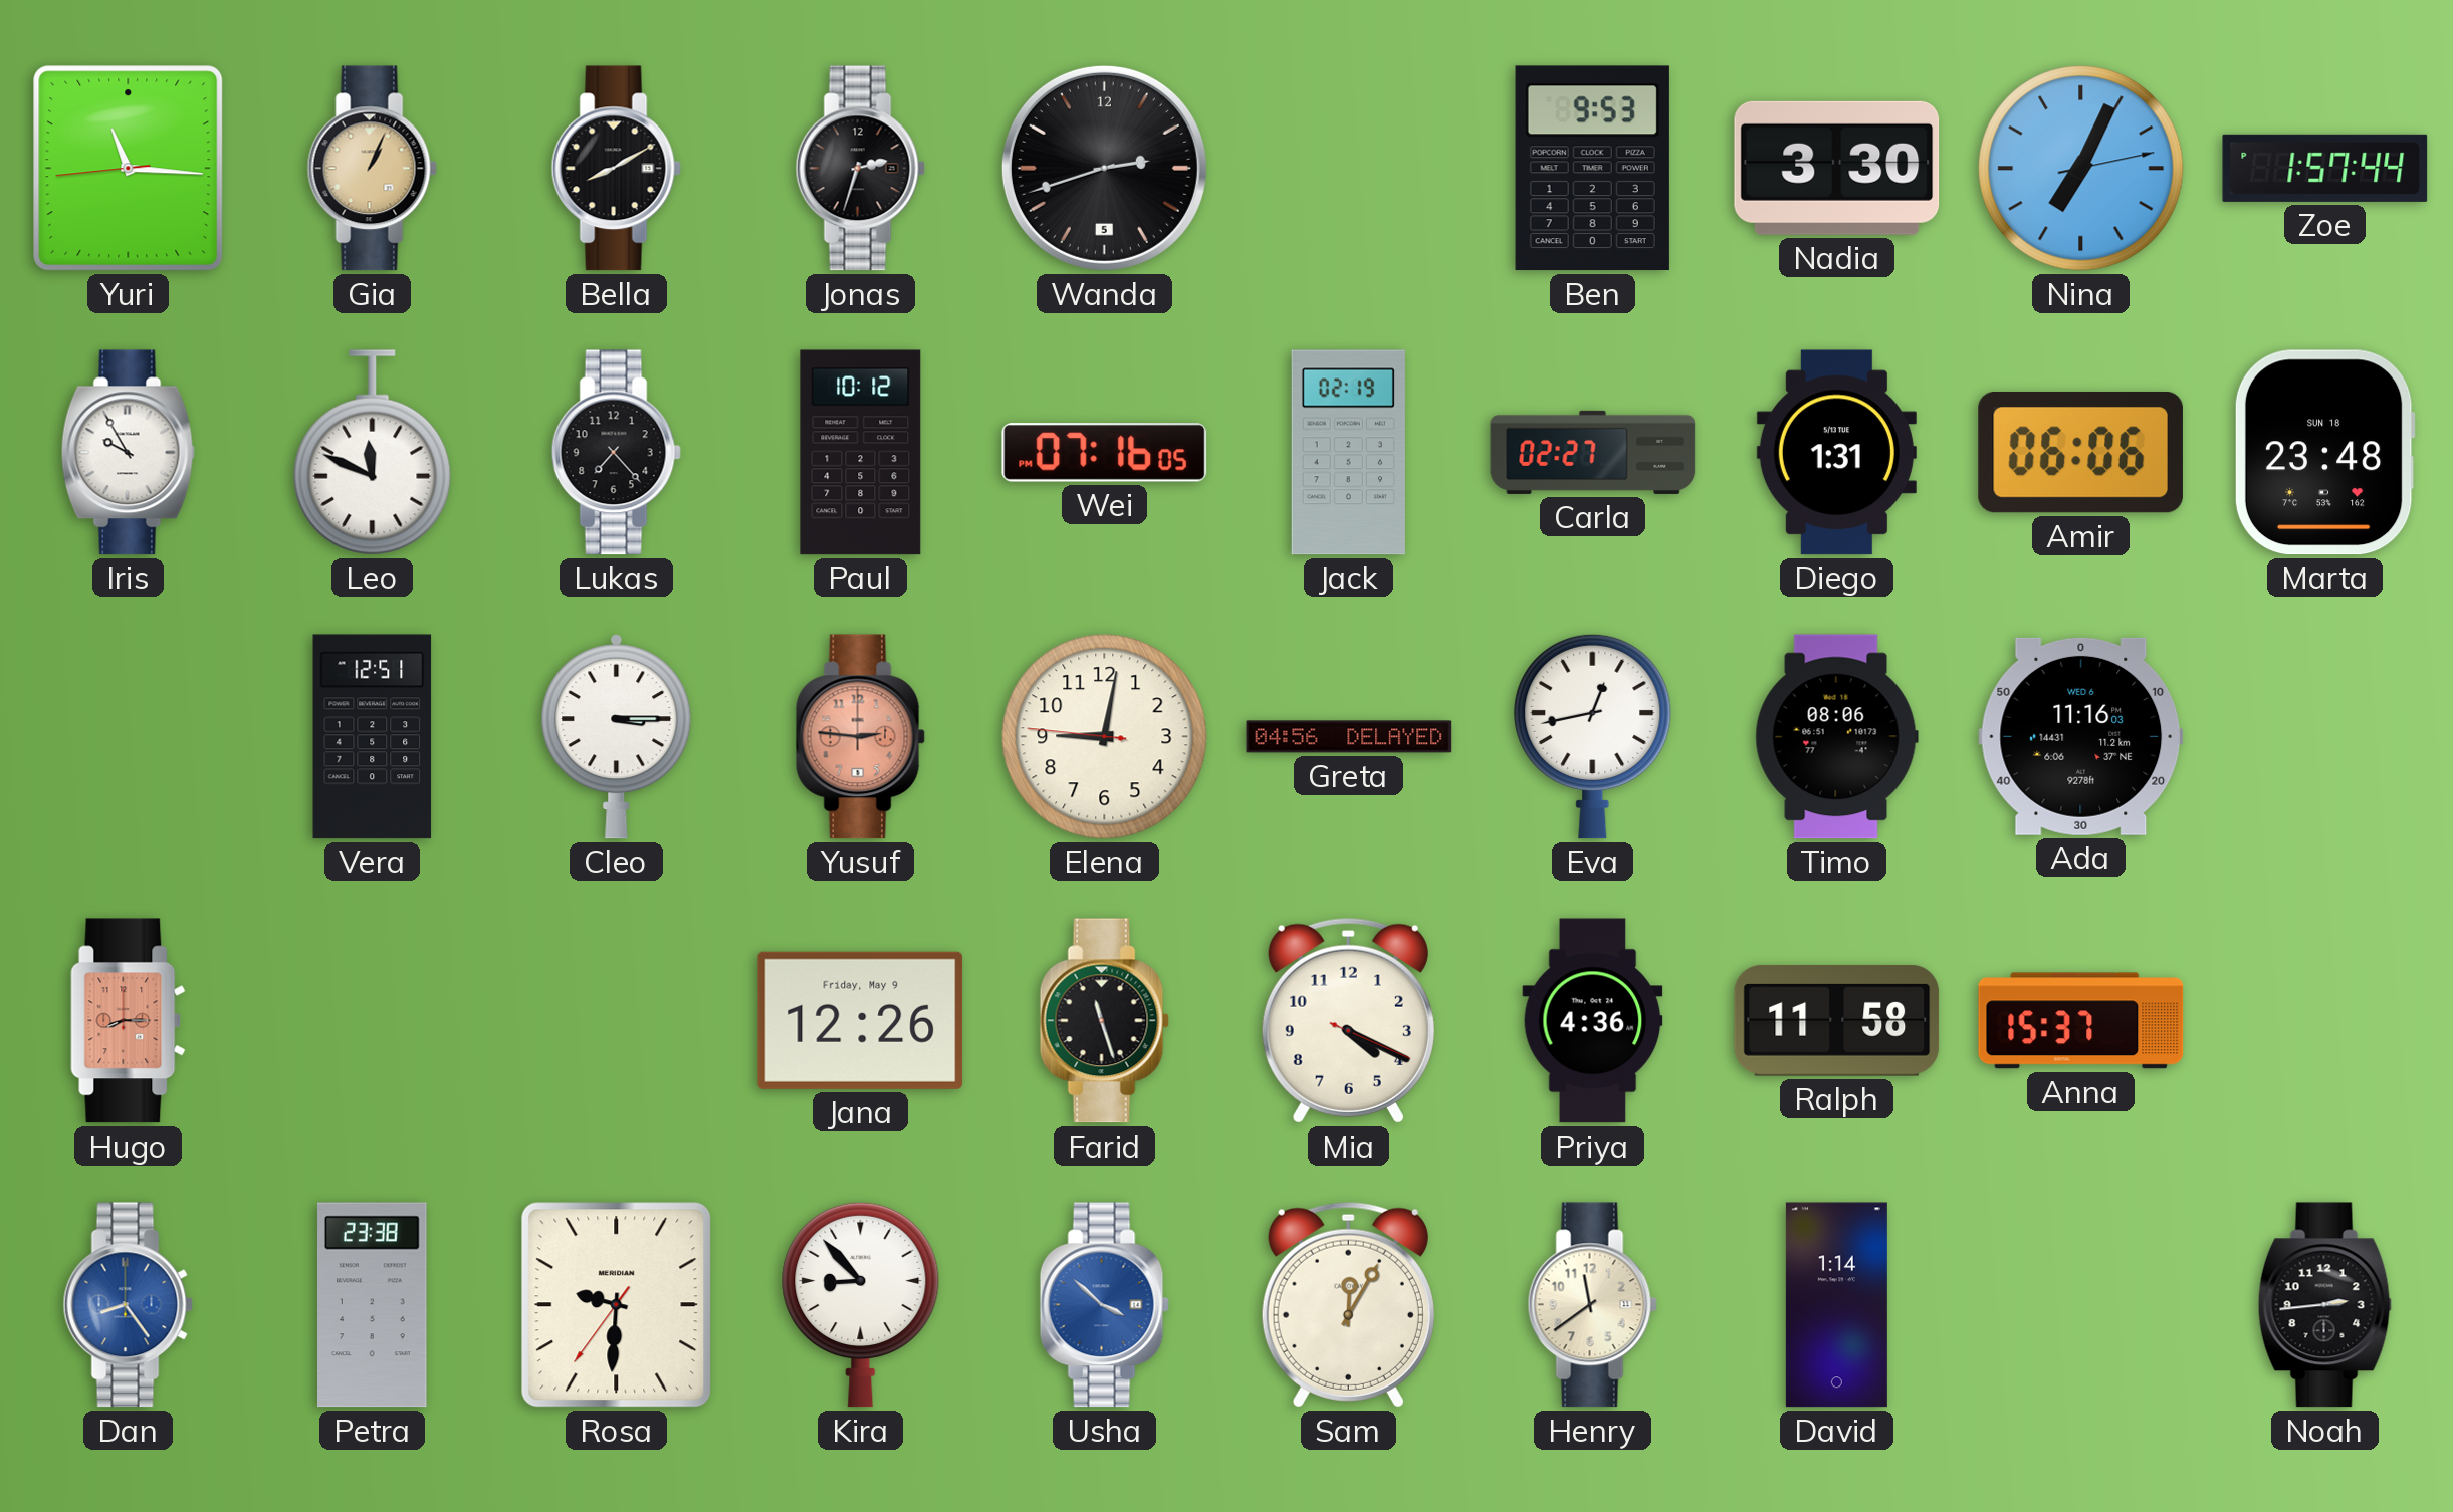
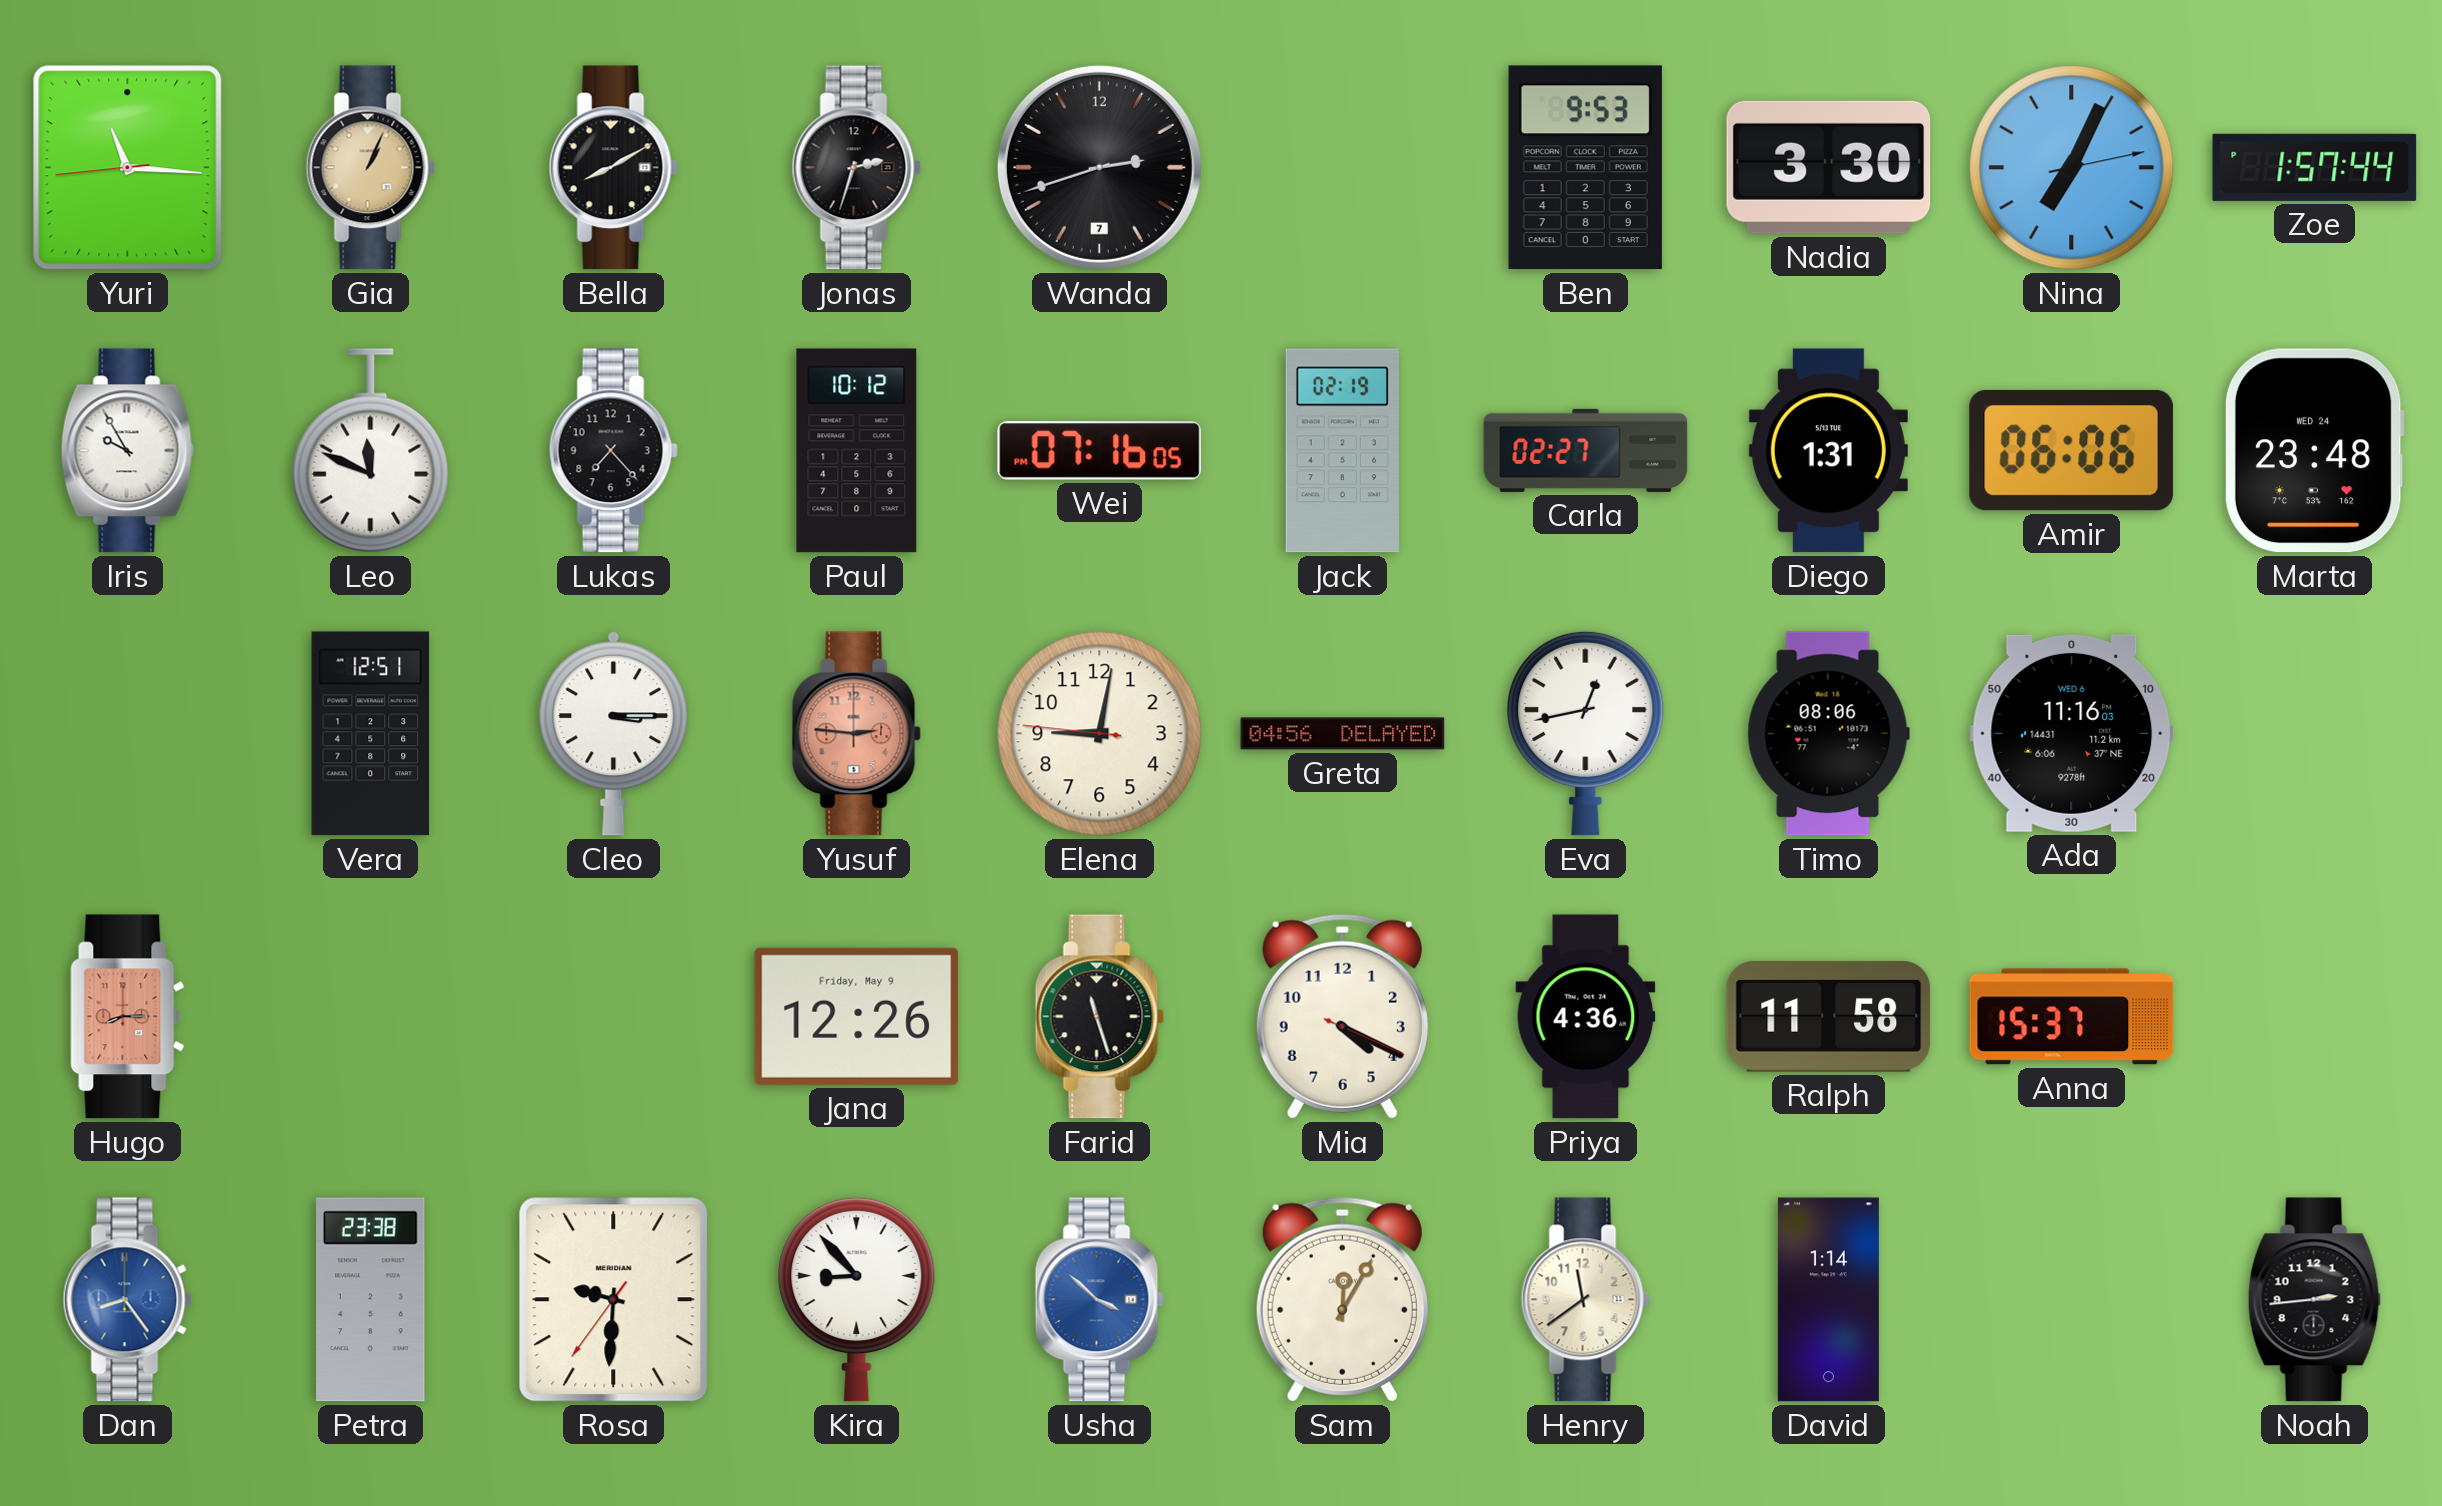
Wanda date: 5 -> 7
Marta date: SUN 18 -> WED 24
